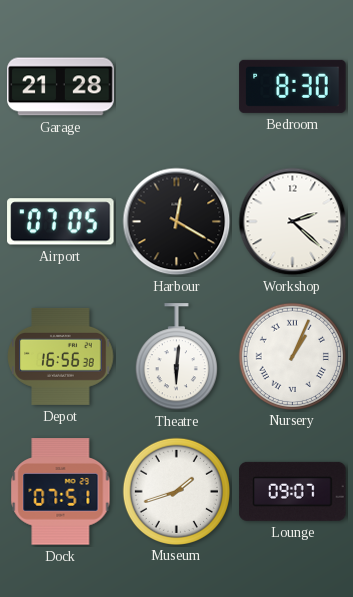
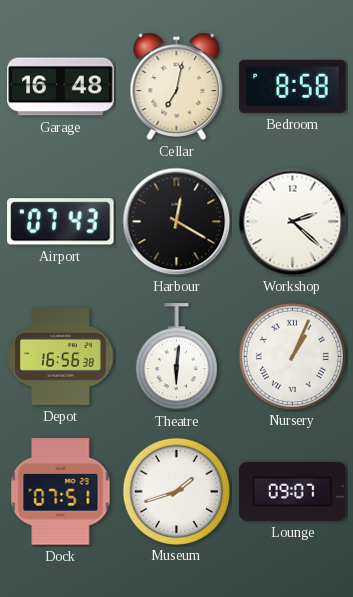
Garage: 21:28 -> 16:48
Cellar: none -> 7:02
Bedroom: 8:30 -> 8:58
Airport: 07:05 -> 07:43
